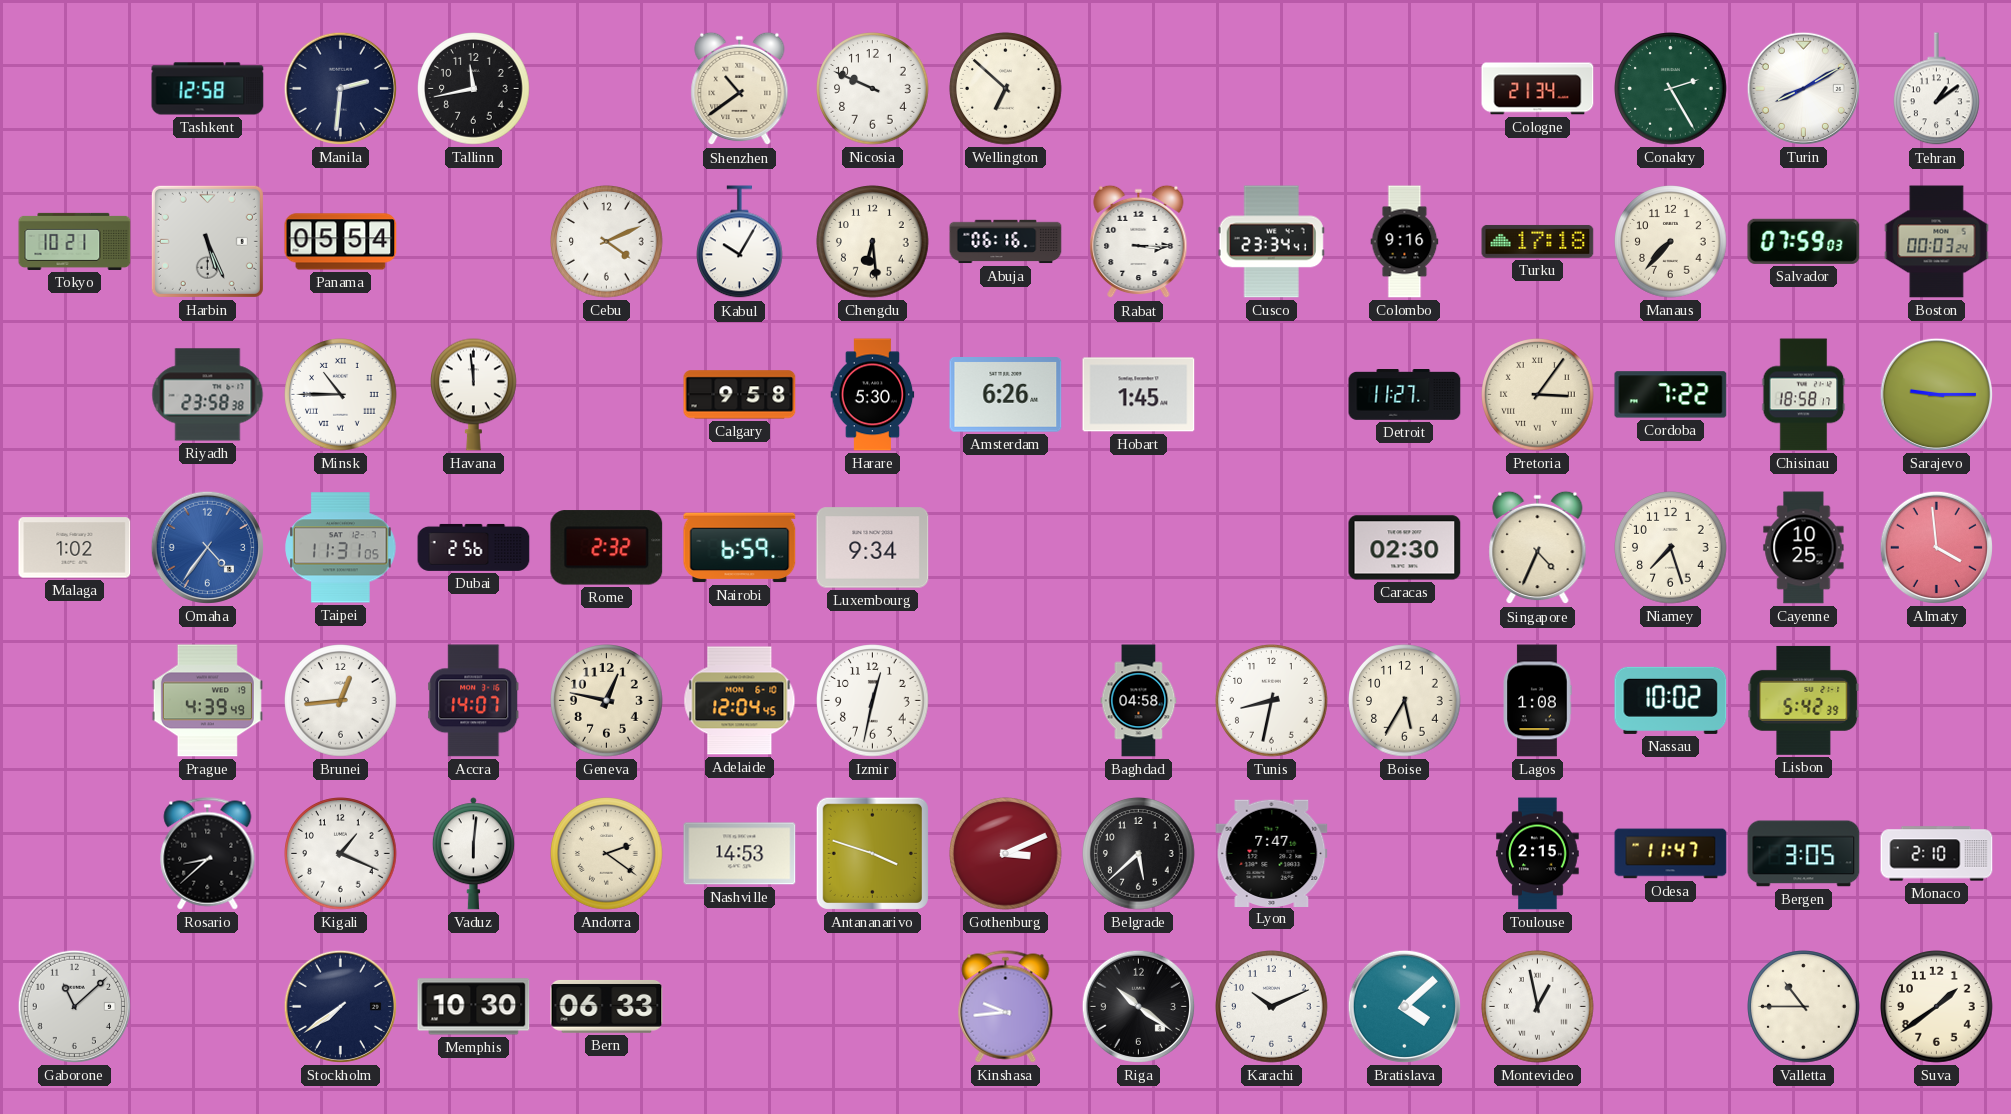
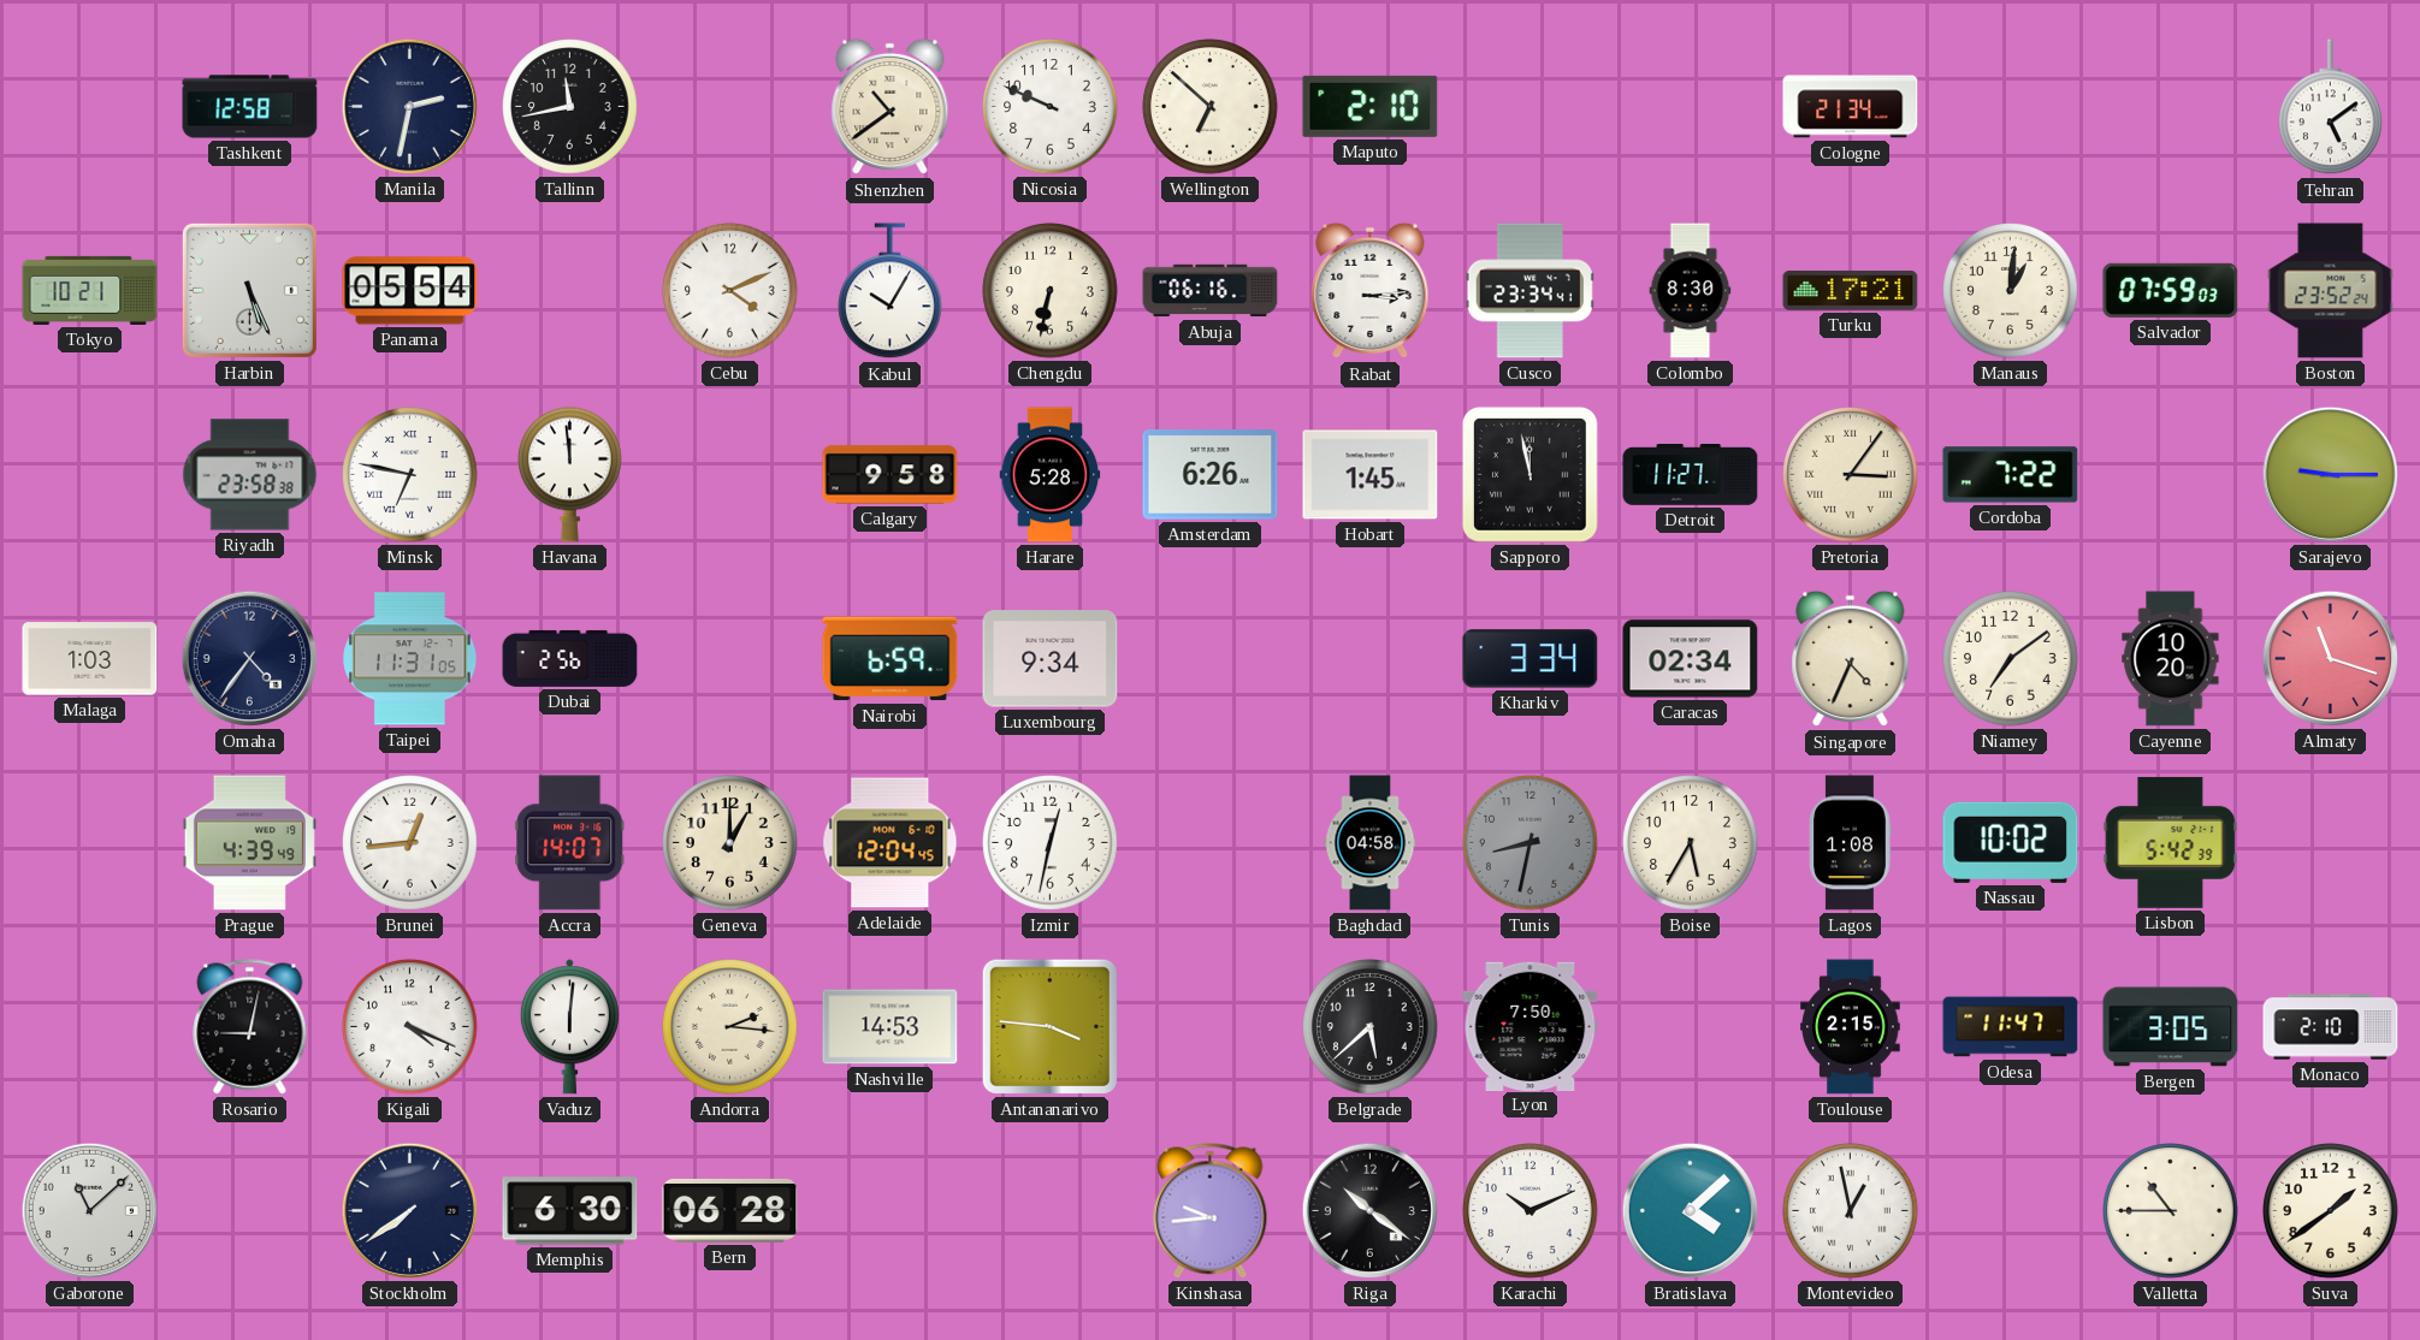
Manila: 2:31 -> 2:32
Maputo: none -> 2:10
Conakry: 2:25 -> none
Turin: 8:10 -> none
Tehran: 1:09 -> 5:09
Chengdu: 6:29 -> 6:32
Rabat: 3:15 -> 3:14
Colombo: 9:16 -> 8:30
Turku: 17:18 -> 17:21
Manaus: 7:37 -> 1:01
Boston: 00:03 -> 23:52
Minsk: 10:45 -> 6:47
Harare: 5:30 -> 5:28
Sapporo: none -> 11:58
Chisinau: 18:58 -> none
Malaga: 1:02 -> 1:03
Omaha dial: blue -> navy
Rome: 2:32 -> none
Kharkiv: none -> 3:34
Caracas: 02:30 -> 02:34
Niamey: 7:27 -> 7:09
Cayenne: 10:25 -> 10:20
Almaty: 3:59 -> 11:18
Geneva: 12:47 -> 1:00
Tunis dial: white -> grey
Rosario: 8:38 -> 9:02
Kigali: 1:19 -> 4:19
Andorra: 2:21 -> 2:16
Antananarivo: 3:48 -> 3:46
Gothenburg: 3:11 -> none
Lyon: 7:47 -> 7:50
Memphis: 10:30 -> 6:30
Bern: 06:33 -> 06:28
